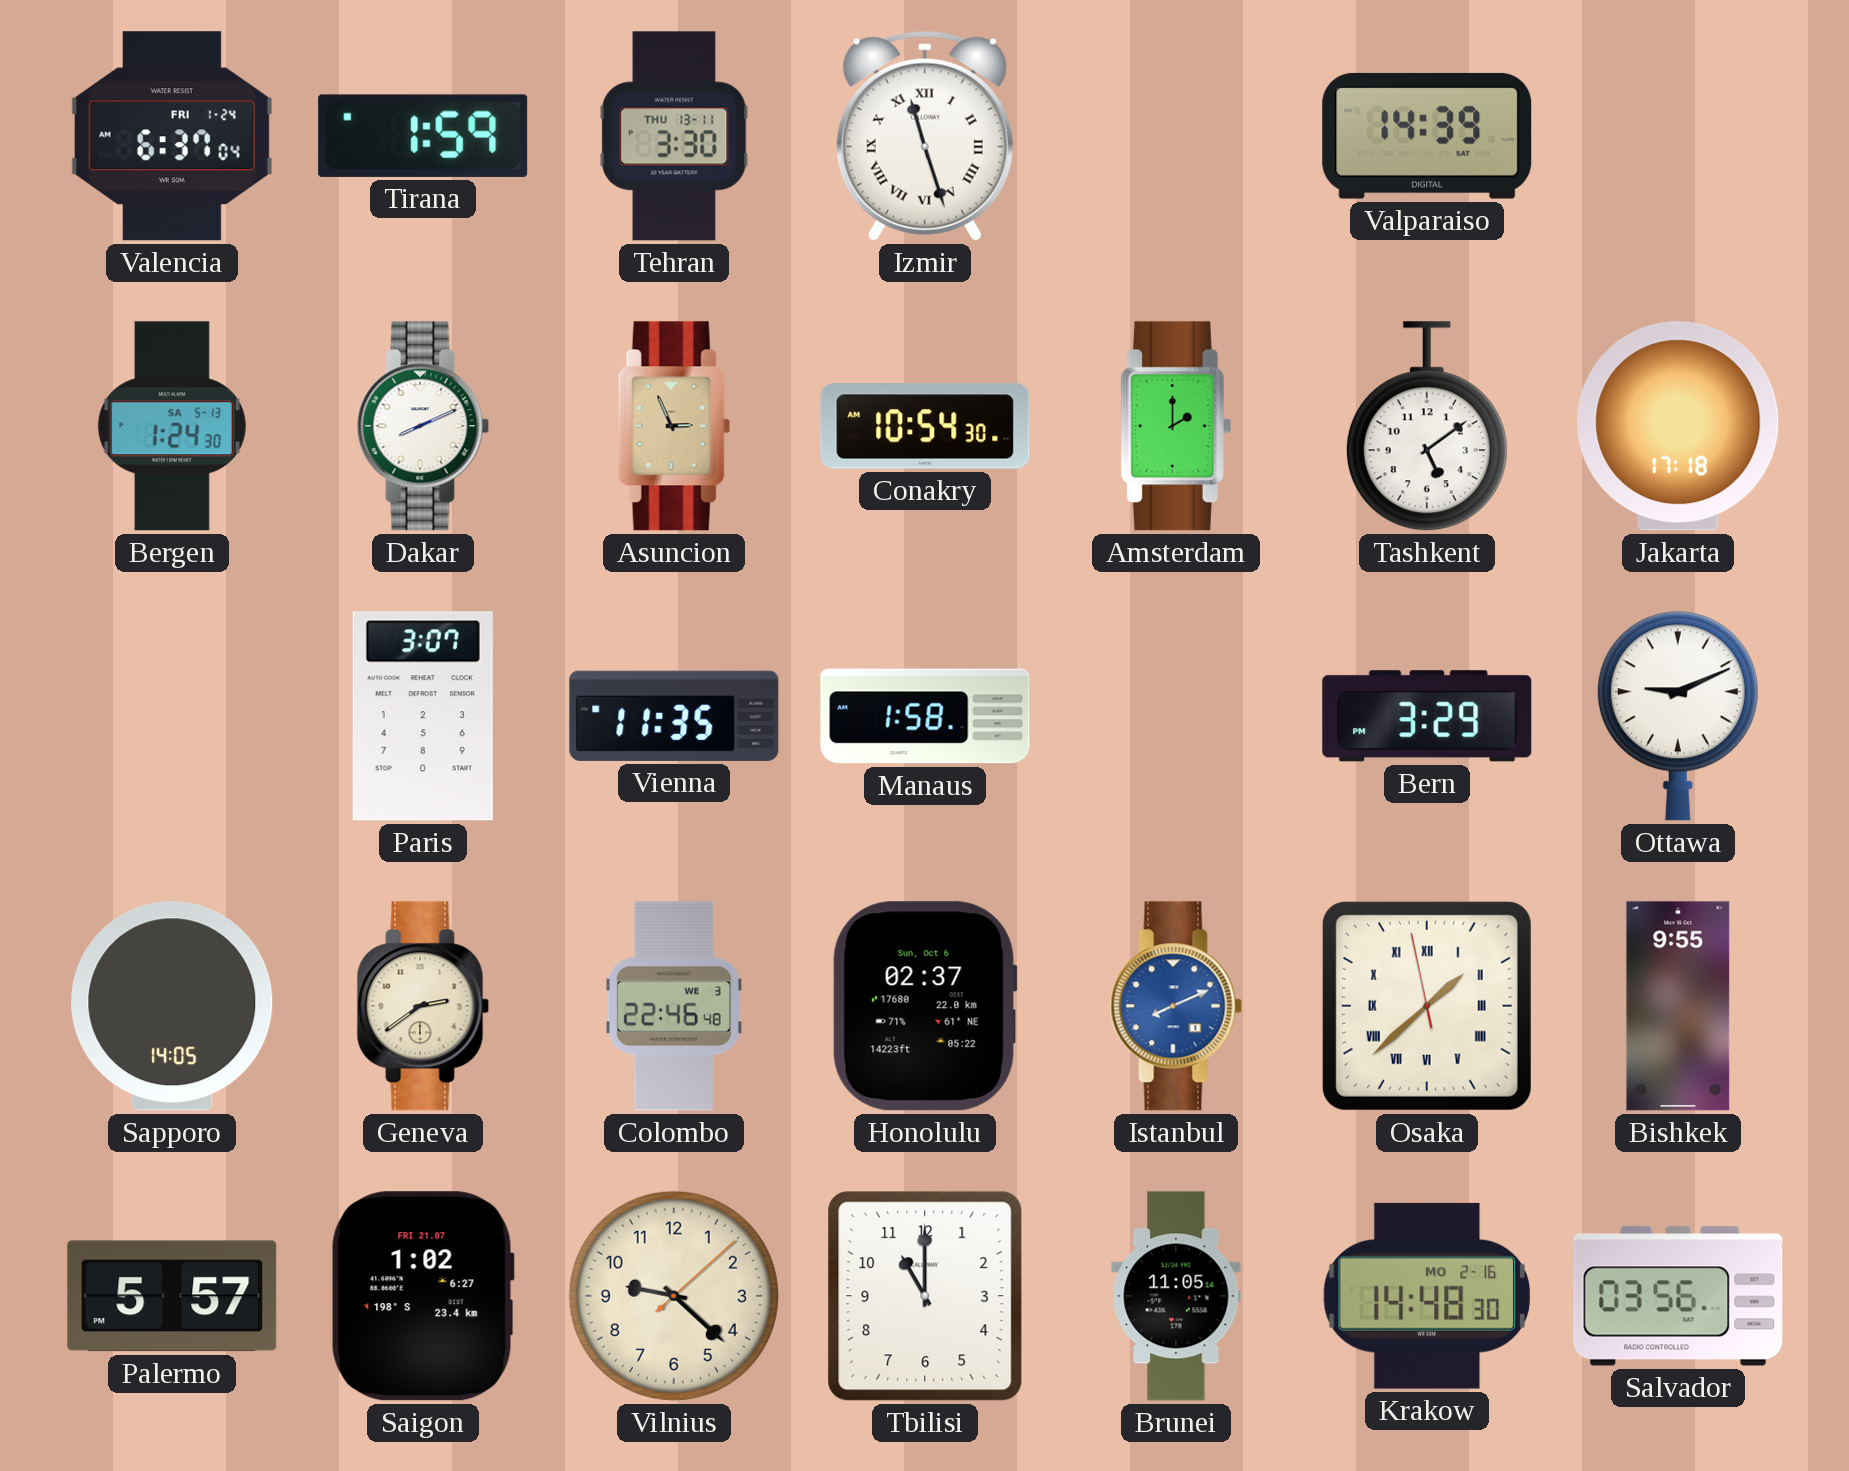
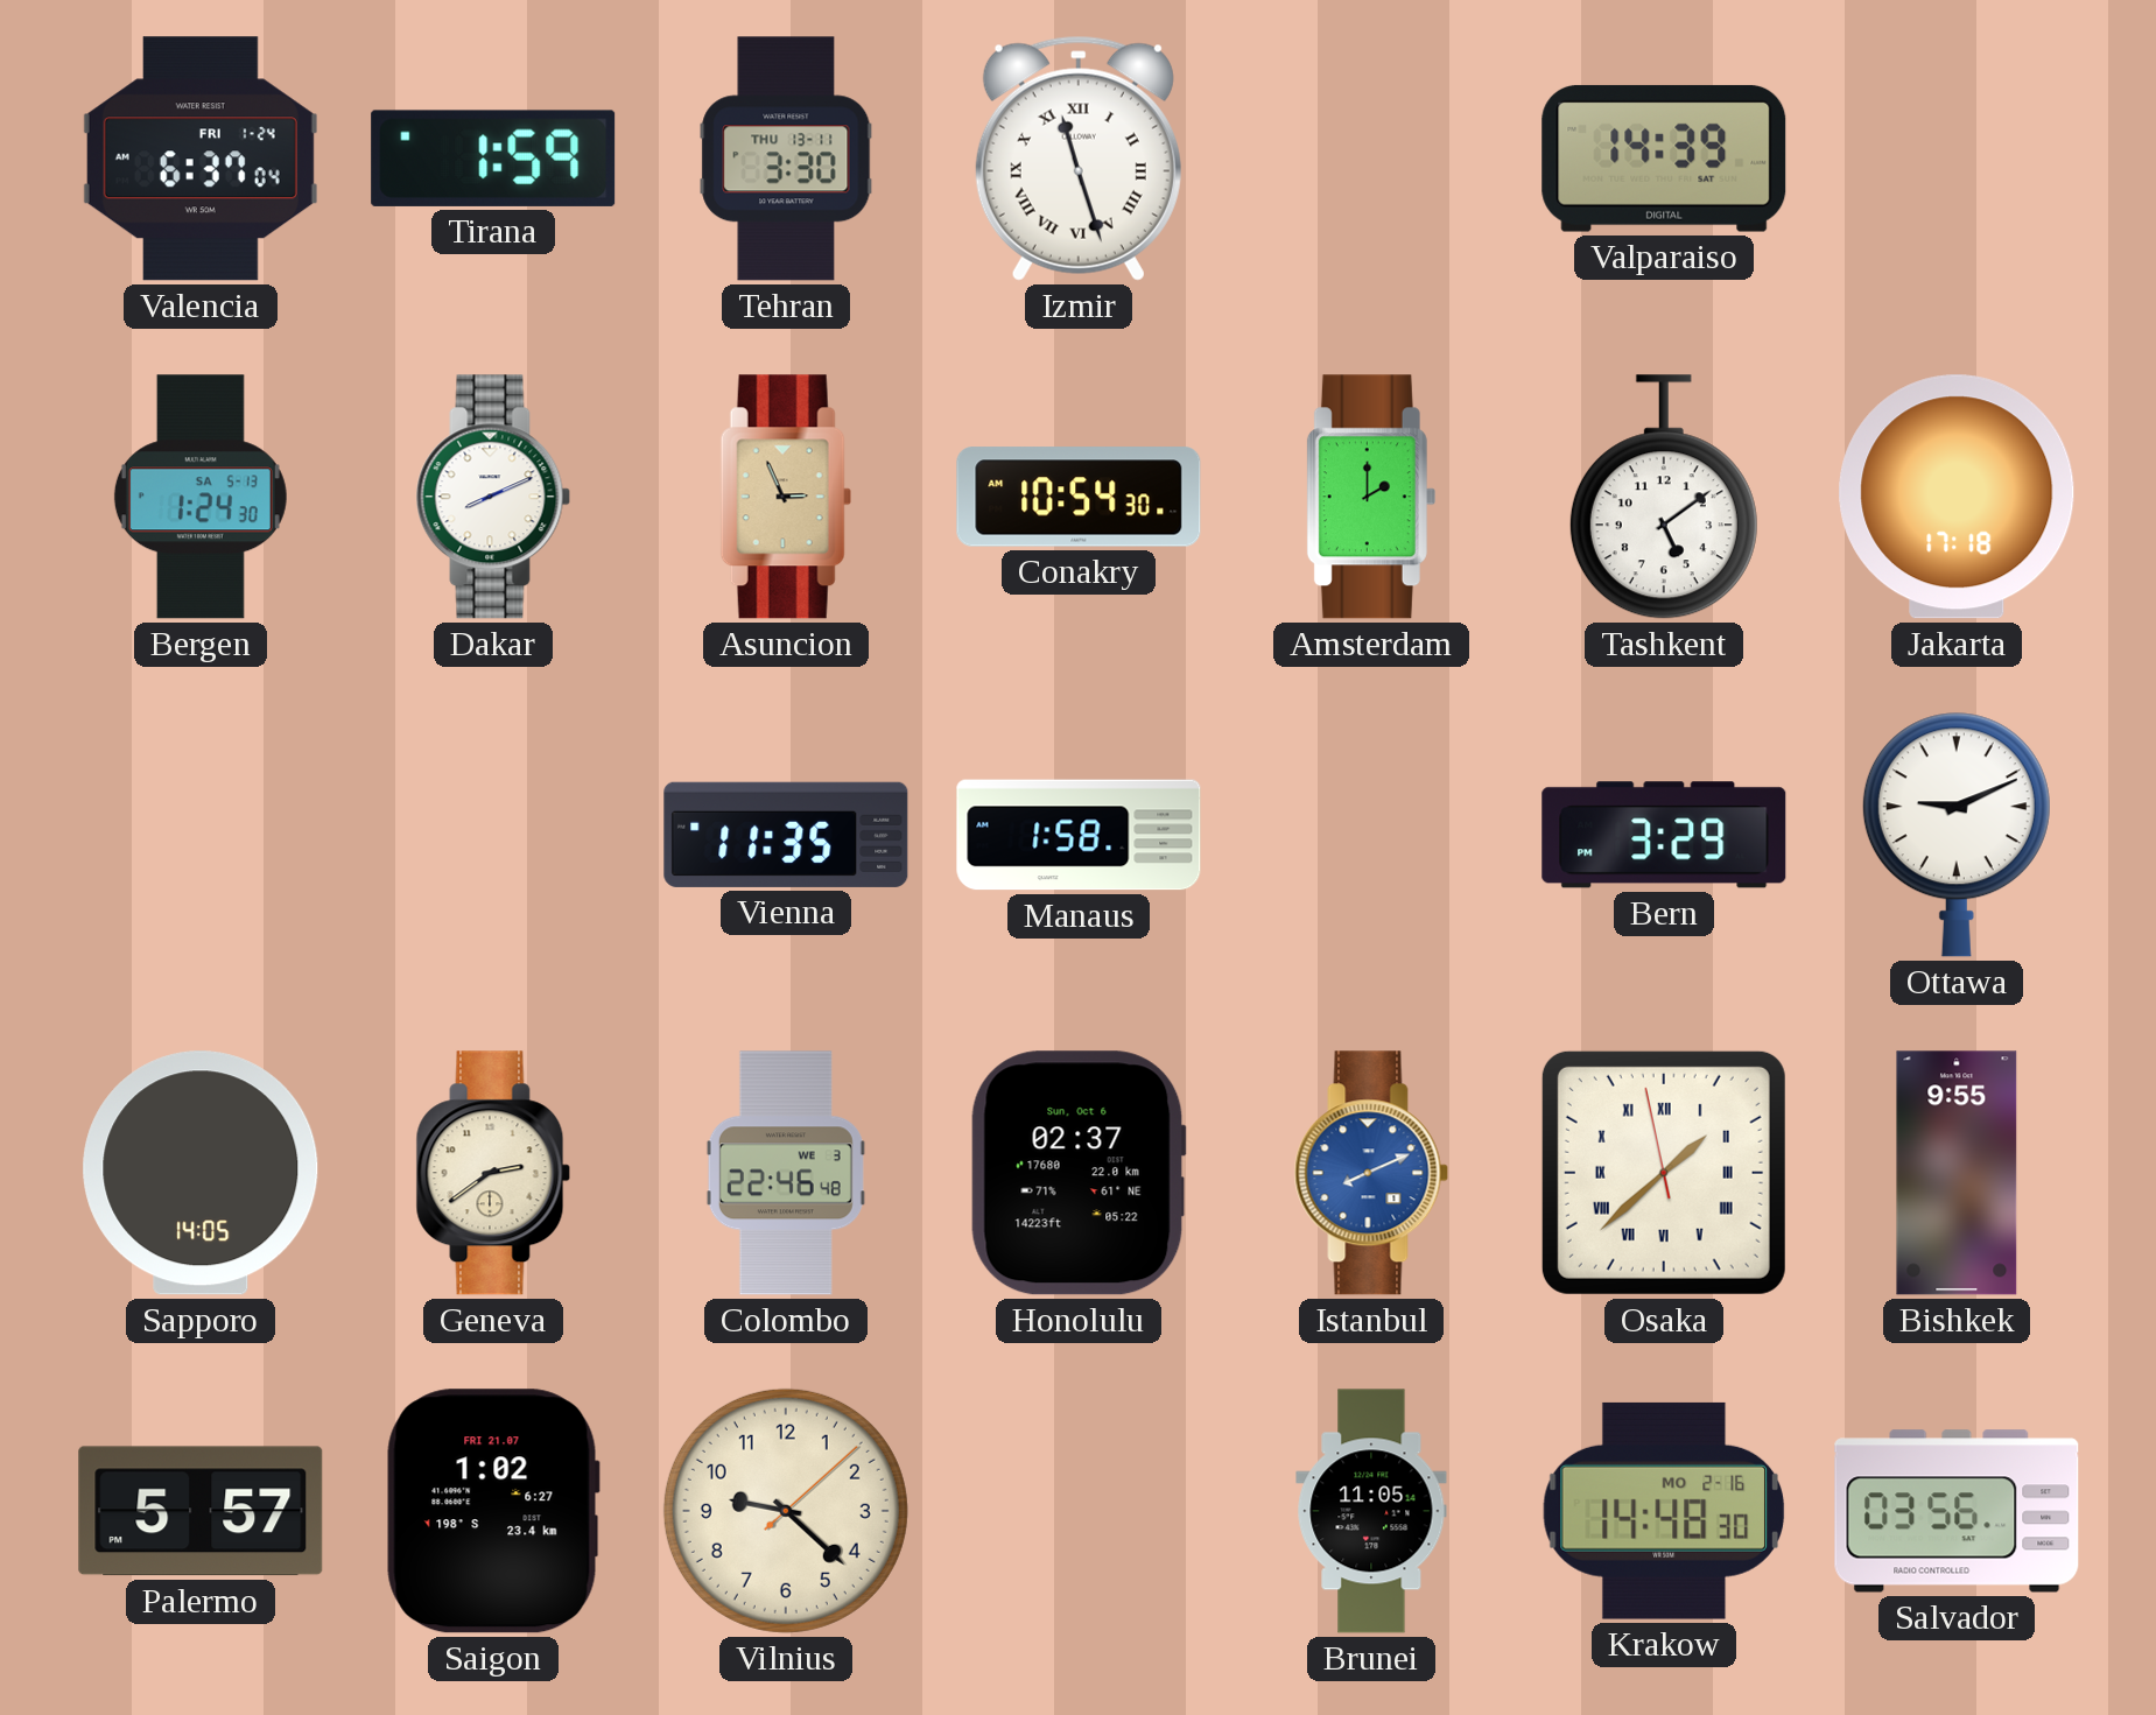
Paris: 3:07 -> none
Tbilisi: 11:00 -> none
